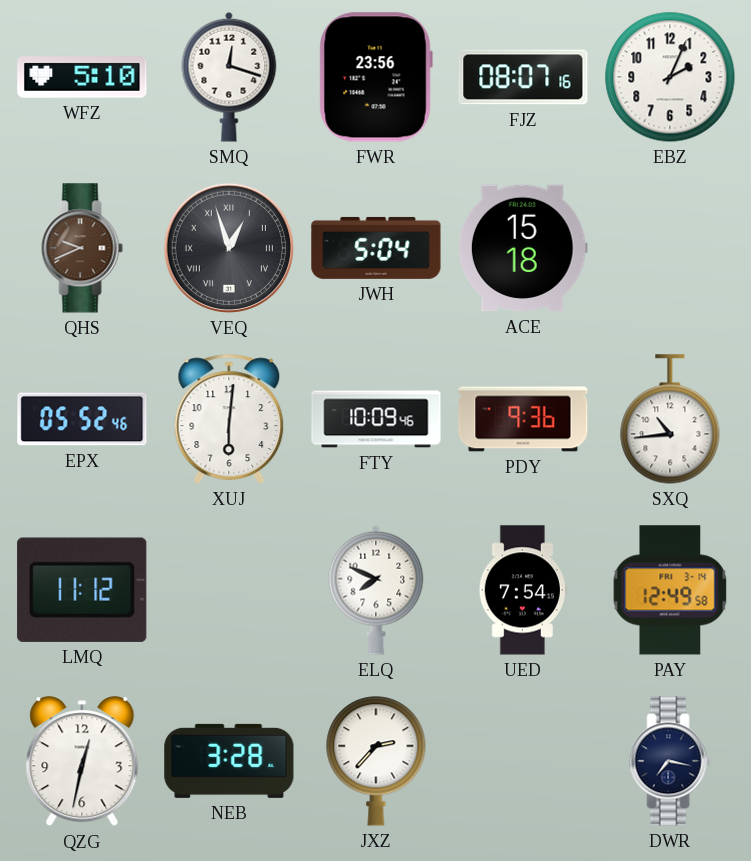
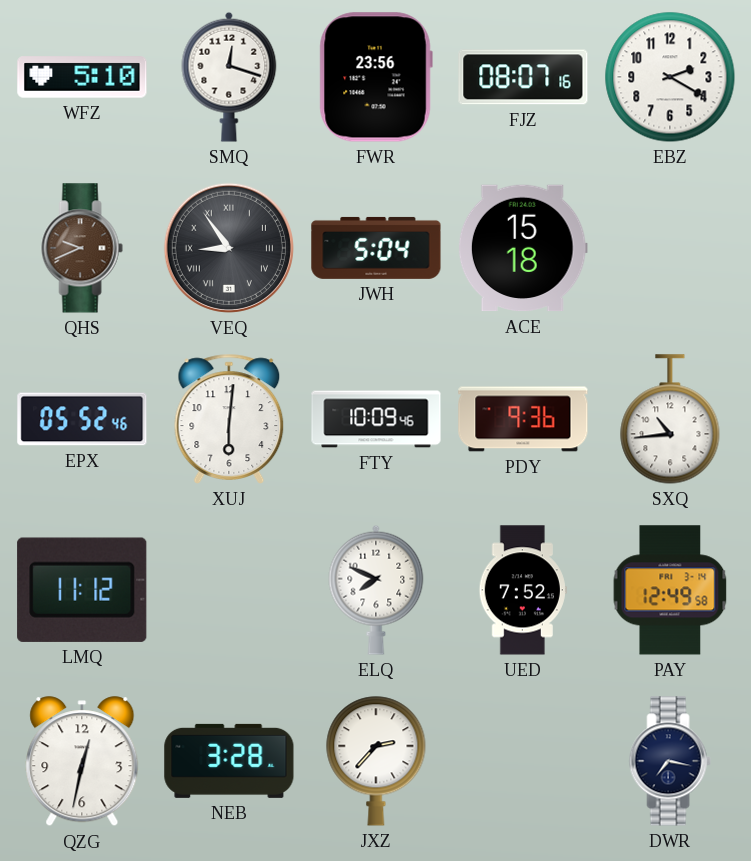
EBZ: 2:04 -> 2:20
VEQ: 12:57 -> 8:54
UED: 7:54 -> 7:52
